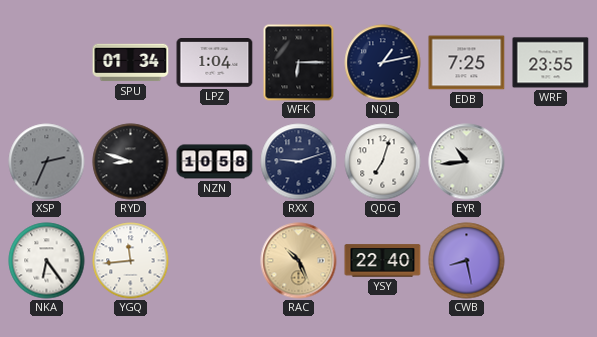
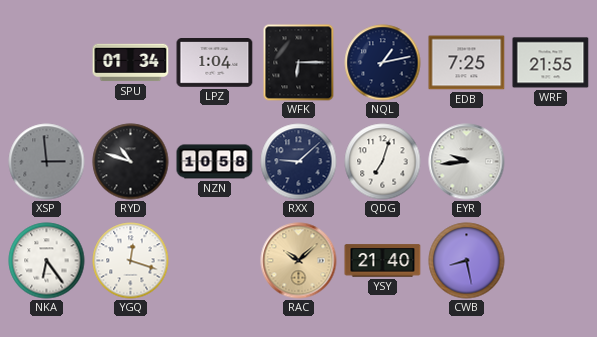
WRF: 23:55 -> 21:55
XSP: 2:34 -> 2:59
RYD: 8:48 -> 10:48
RXX: 9:12 -> 9:08
EYR: 10:44 -> 9:44
YGQ: 11:44 -> 12:18
RAC: 10:26 -> 10:08
YSY: 22:40 -> 21:40
